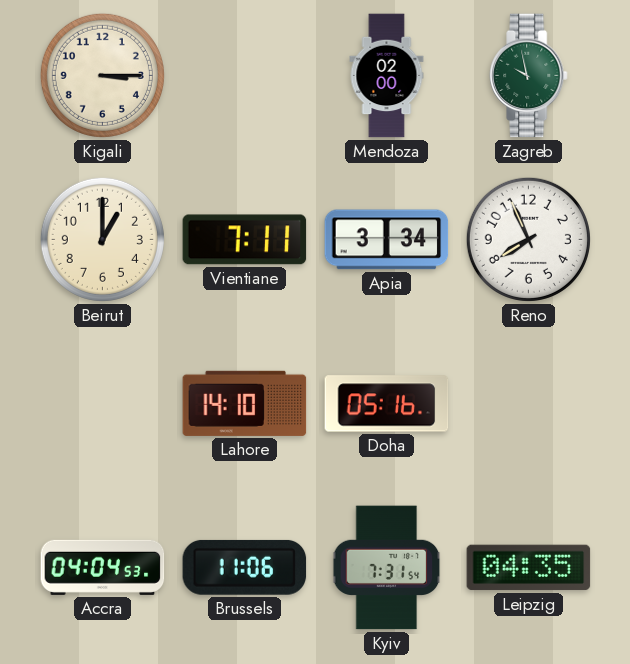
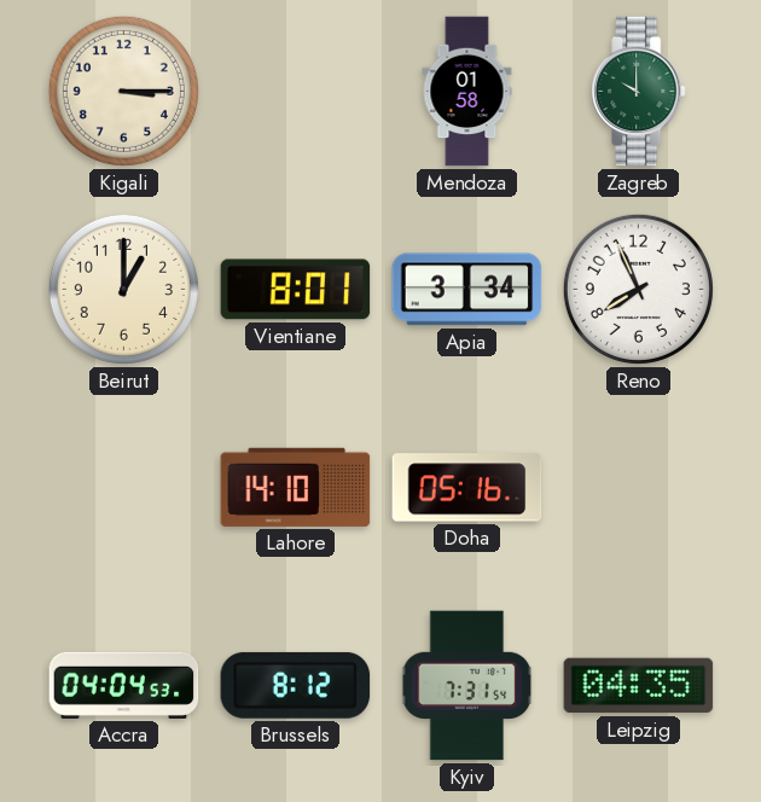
Mendoza: 02:00 -> 01:58
Zagreb: 9:58 -> 10:00
Vientiane: 7:11 -> 8:01
Brussels: 11:06 -> 8:12
